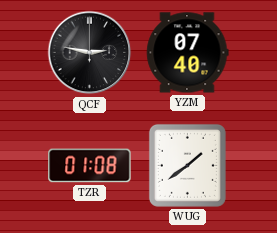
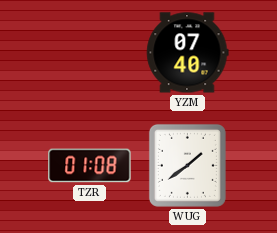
QCF: 2:47 -> none
